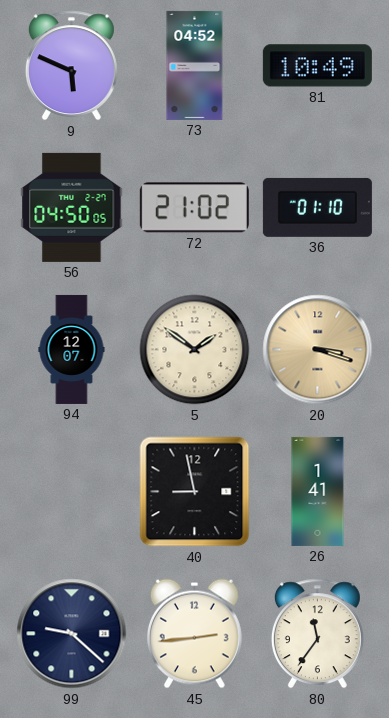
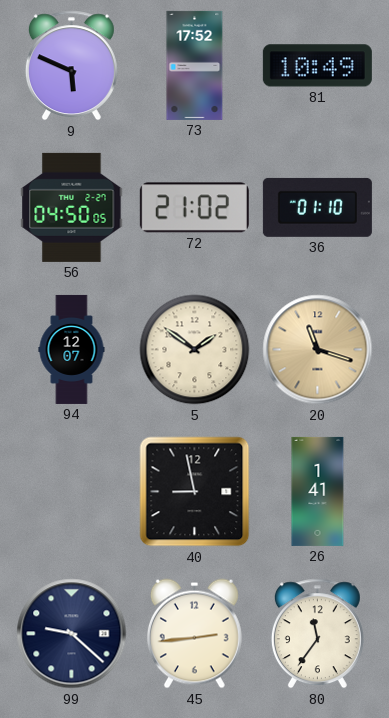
73: 04:52 -> 17:52
20: 3:18 -> 11:18
